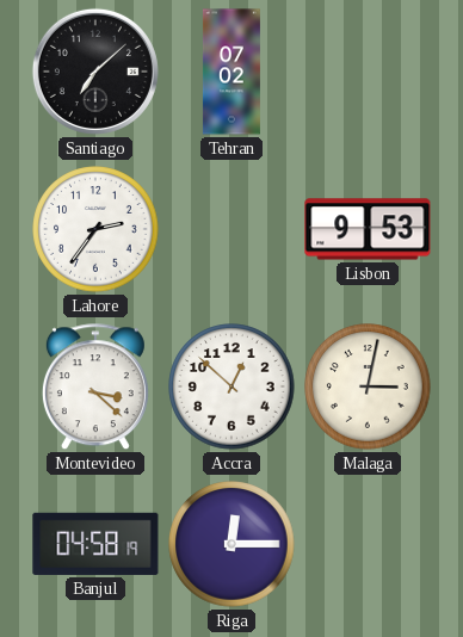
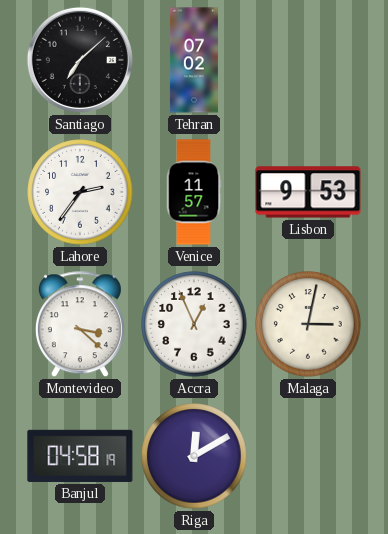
Venice: none -> 11:57
Accra: 12:52 -> 12:56
Riga: 12:15 -> 12:10
